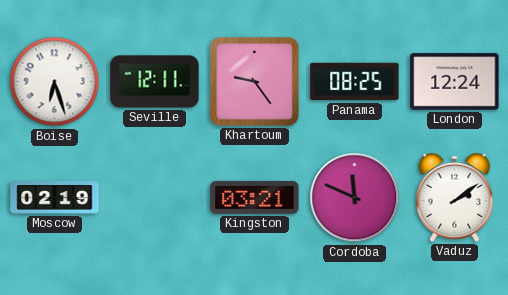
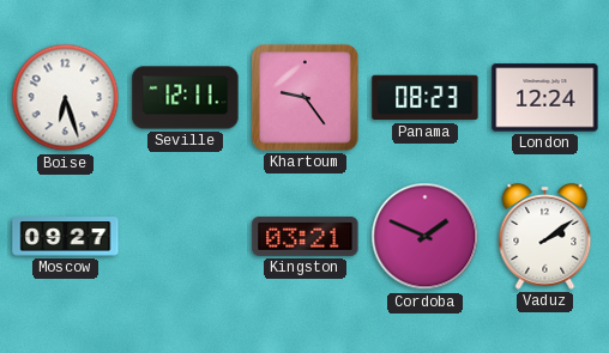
Panama: 08:25 -> 08:23
Moscow: 02:19 -> 09:27
Cordoba: 11:49 -> 1:49
